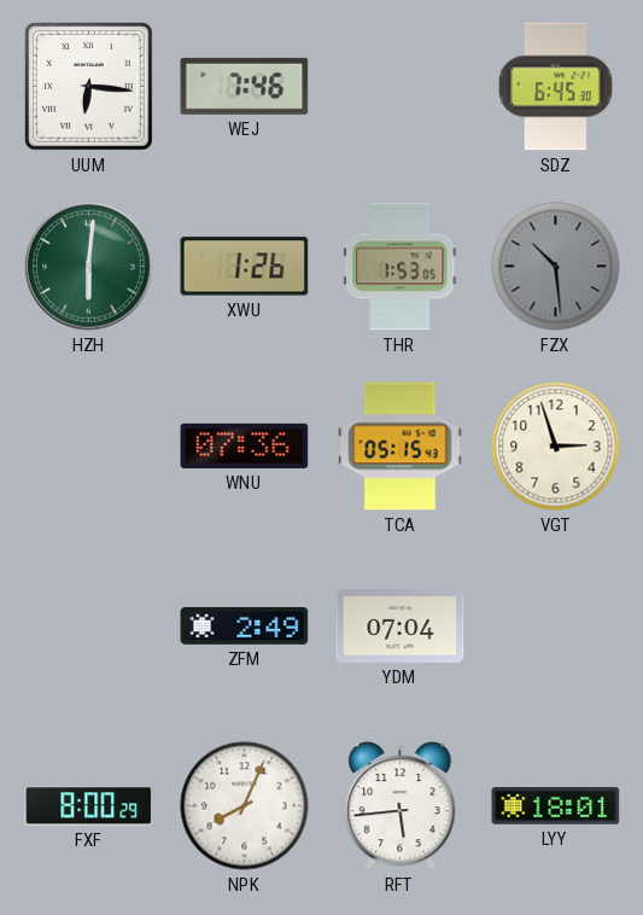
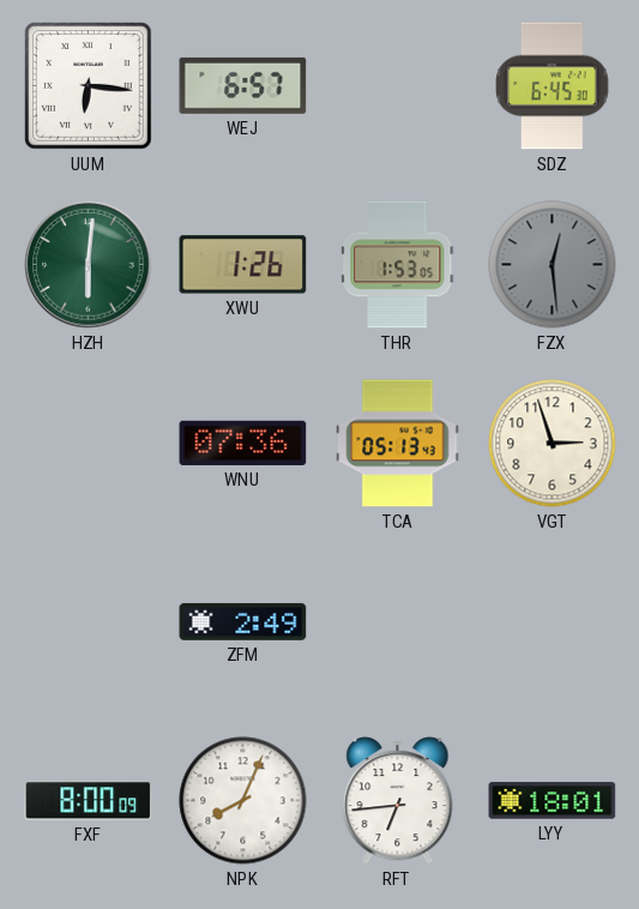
WEJ: 7:46 -> 6:57
FZX: 10:29 -> 12:29
TCA: 05:15 -> 05:13
YDM: 07:04 -> none
FXF: 8:00:29 -> 8:00:09
RFT: 5:44 -> 6:44
